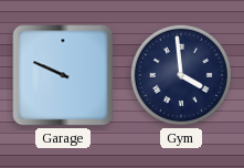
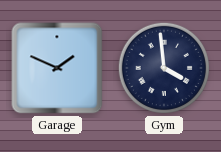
Garage: 9:49 -> 1:49
